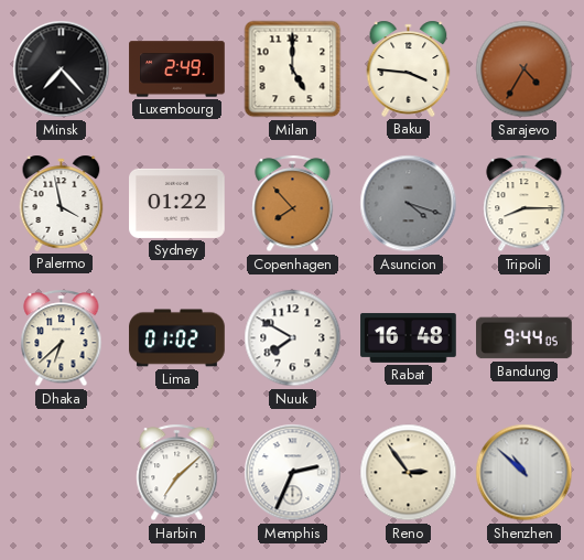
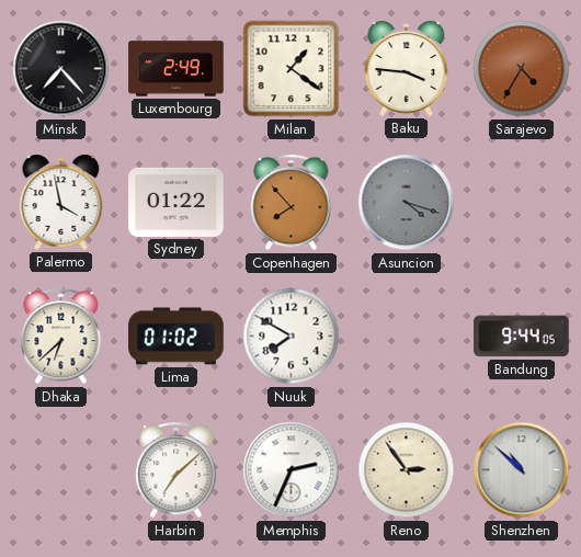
Milan: 5:00 -> 1:21
Tripoli: 8:15 -> none
Rabat: 16:48 -> none
